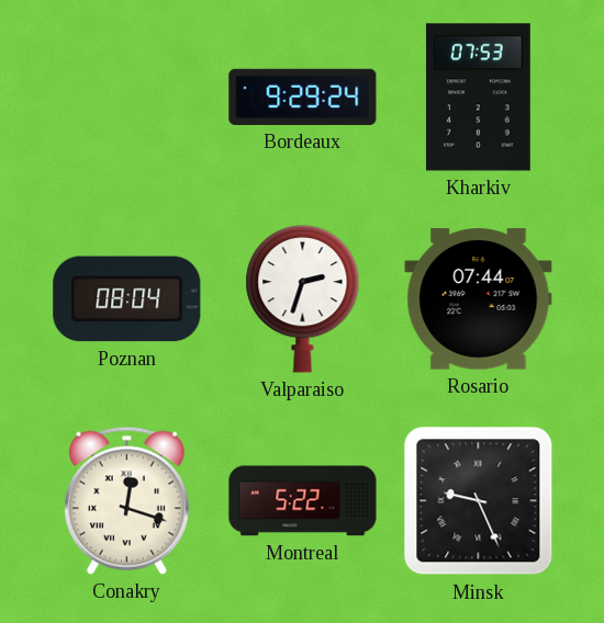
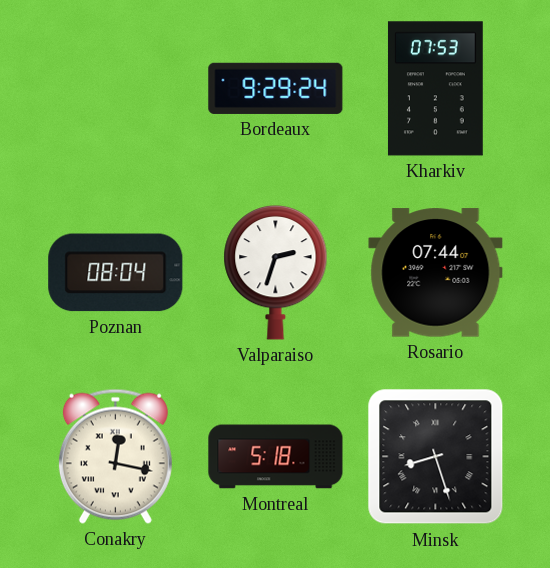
Conakry: 12:18 -> 12:17
Montreal: 5:22 -> 5:18
Minsk: 9:26 -> 8:27
